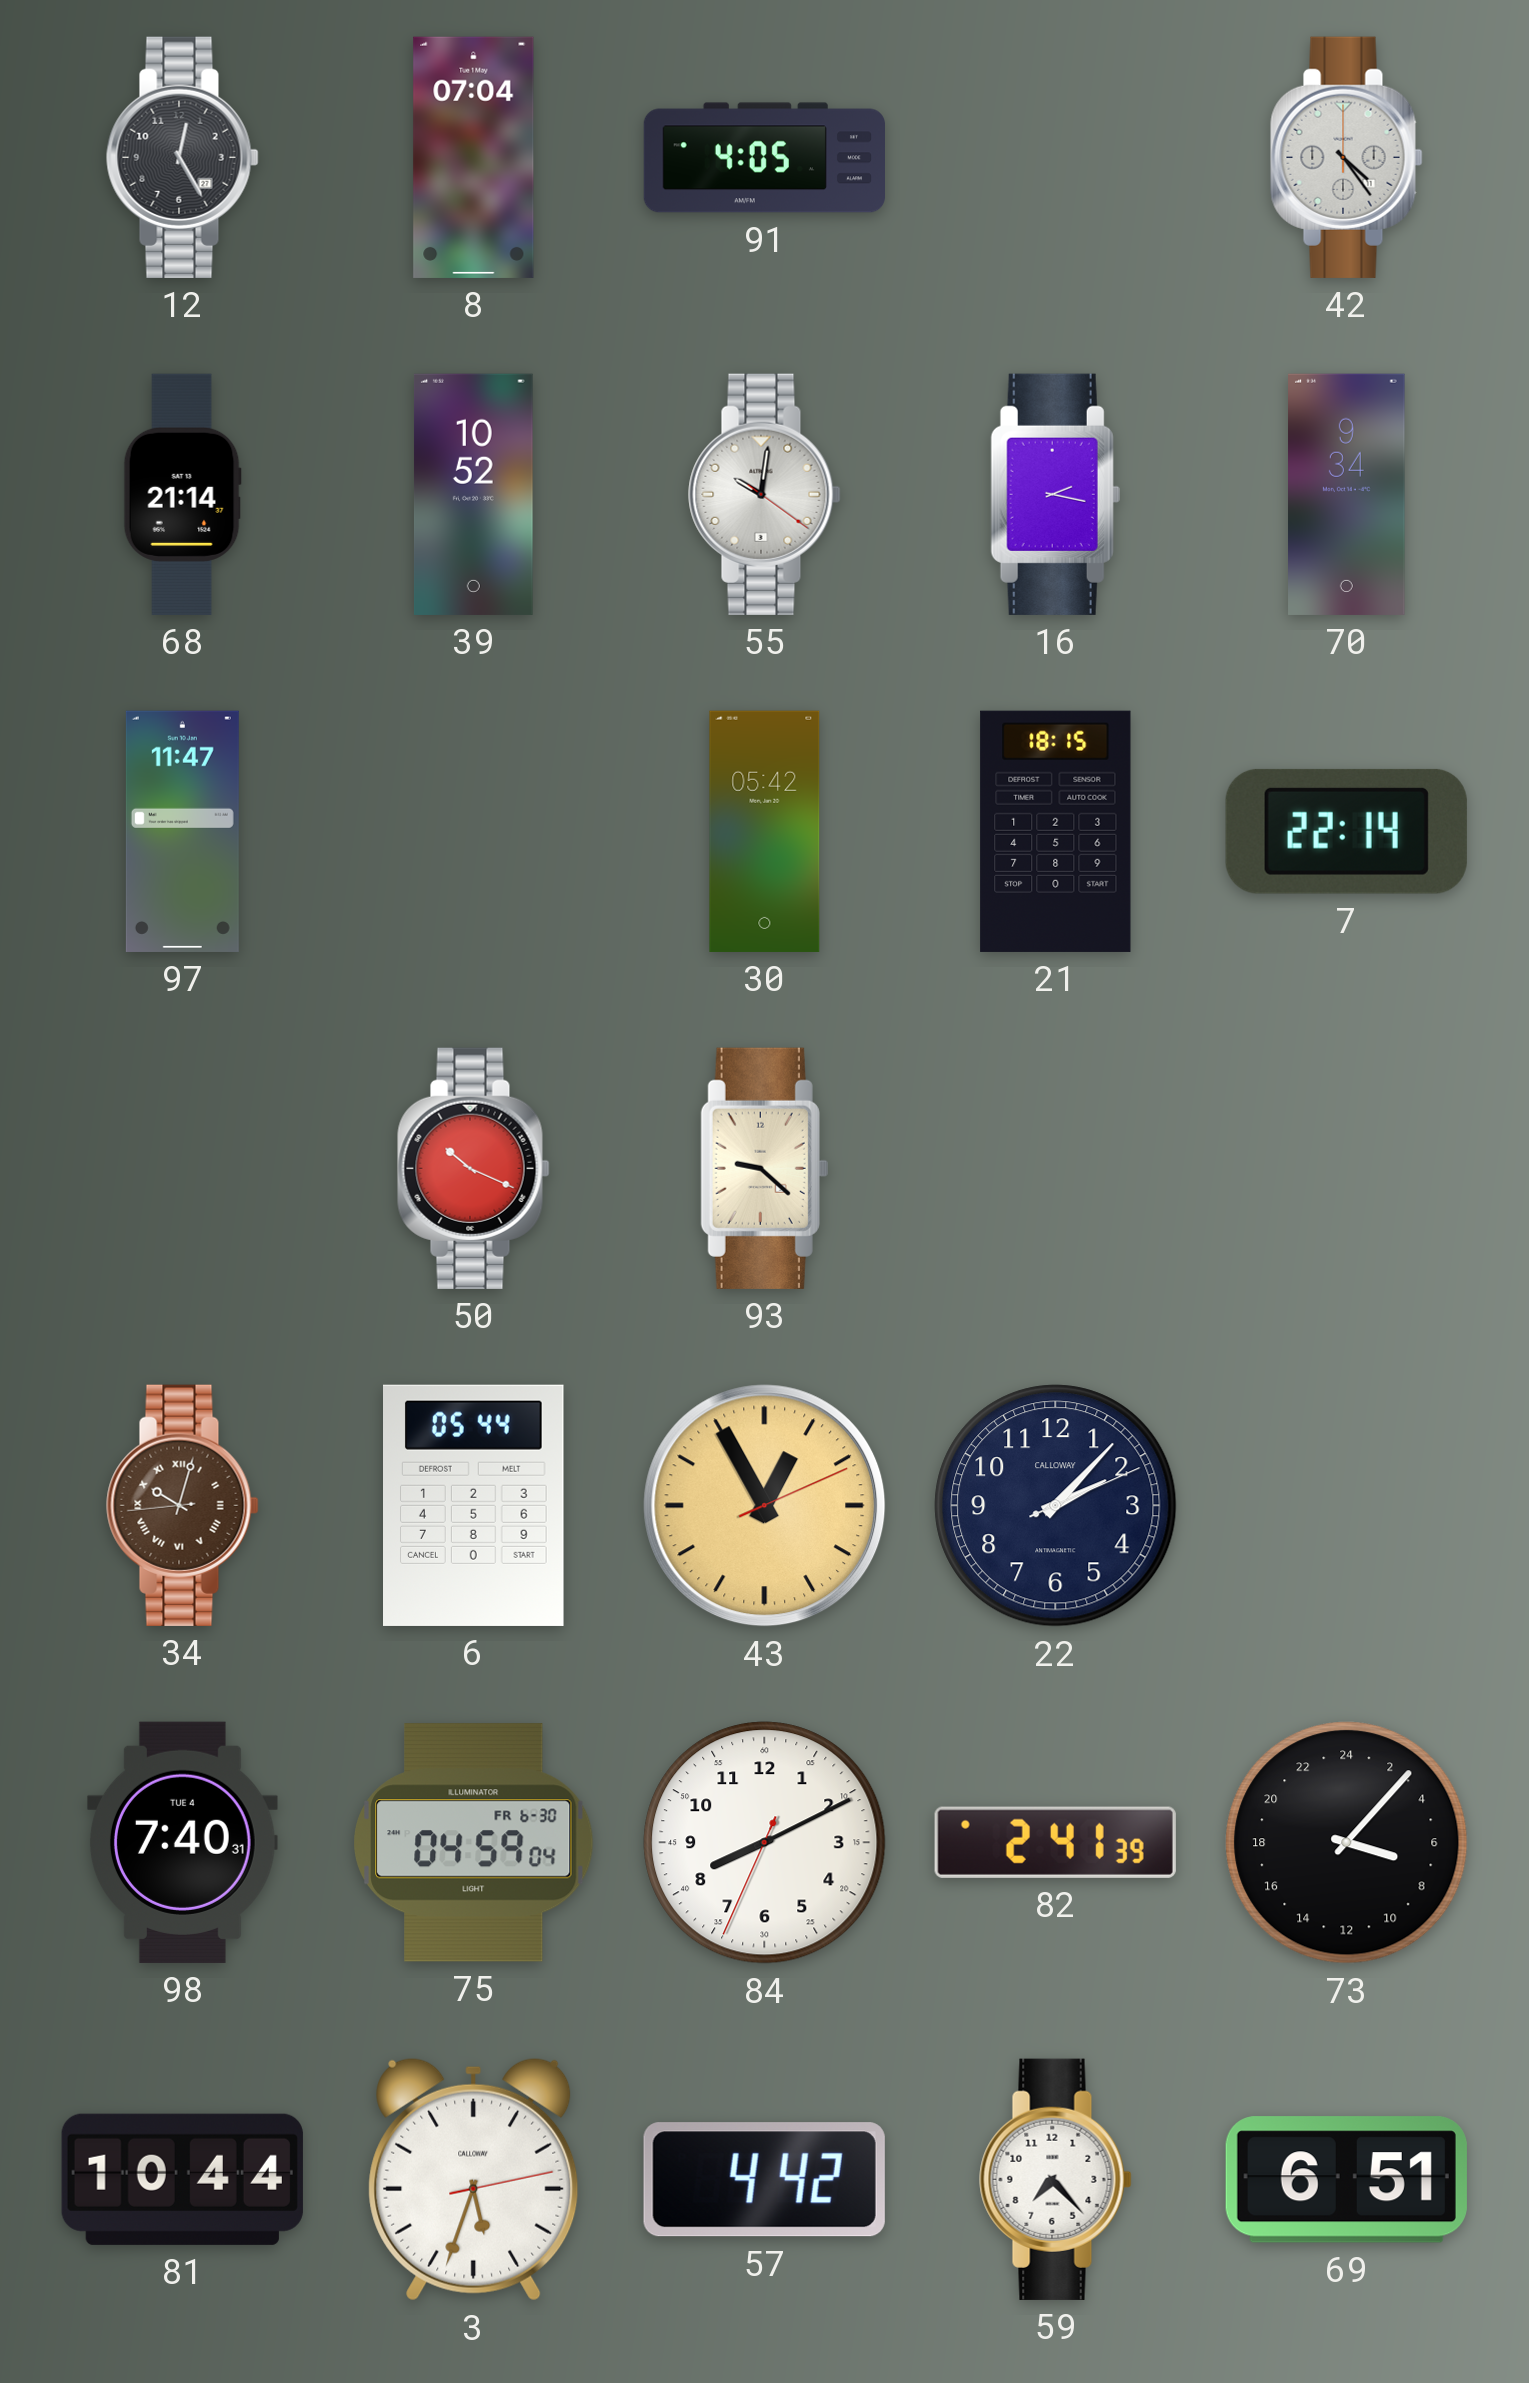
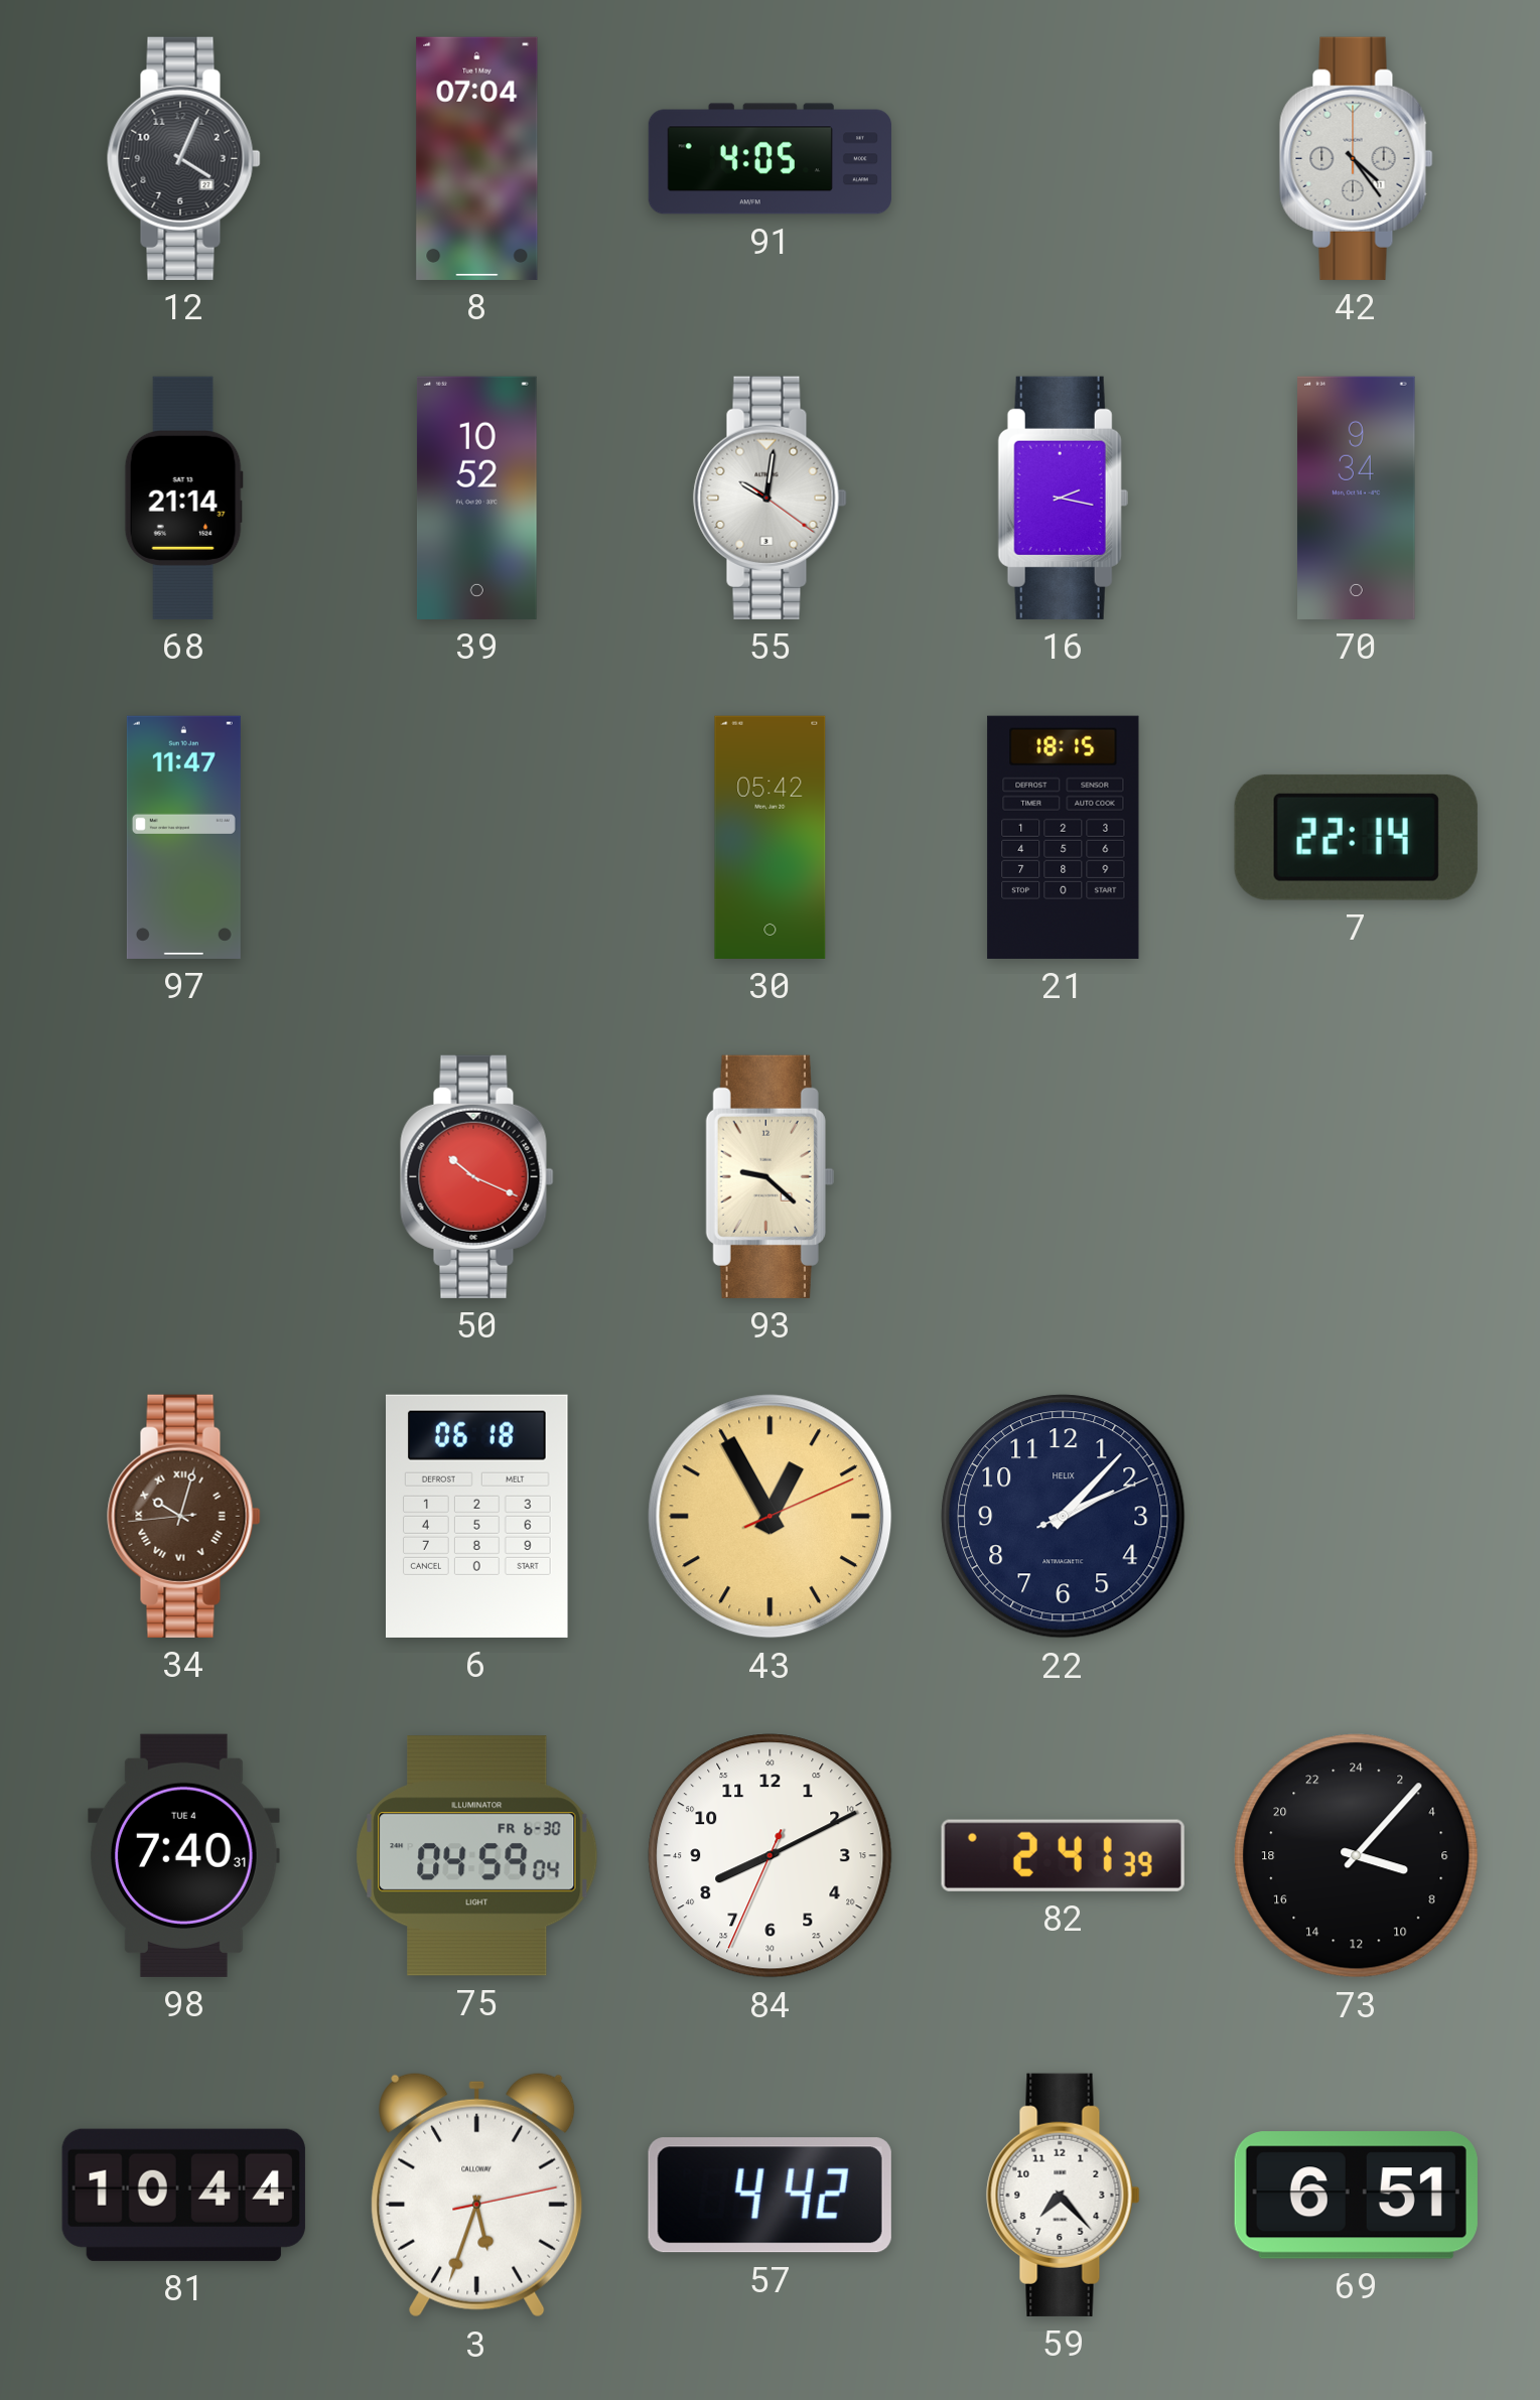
12: 12:25 -> 4:04
6: 05:44 -> 06:18
22 brand: CALLOWAY -> HELIX
